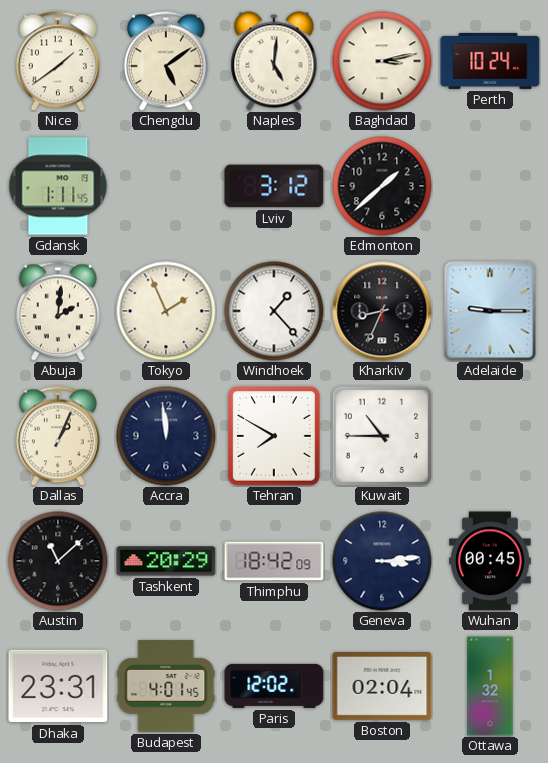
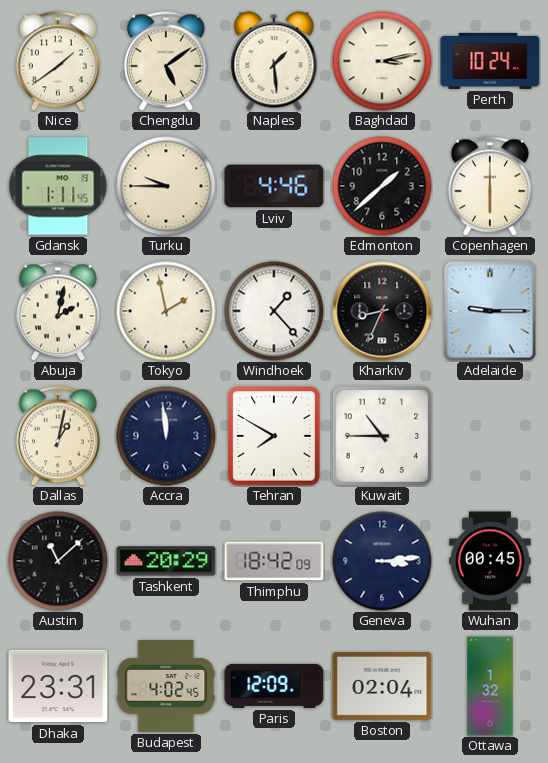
Naples: 5:01 -> 1:29
Turku: none -> 9:45
Lviv: 3:12 -> 4:46
Copenhagen: none -> 6:00
Abuja: 2:01 -> 2:02
Tokyo: 1:56 -> 1:58
Dallas: 1:04 -> 1:02
Budapest: 4:01 -> 4:02
Paris: 12:02 -> 12:09
